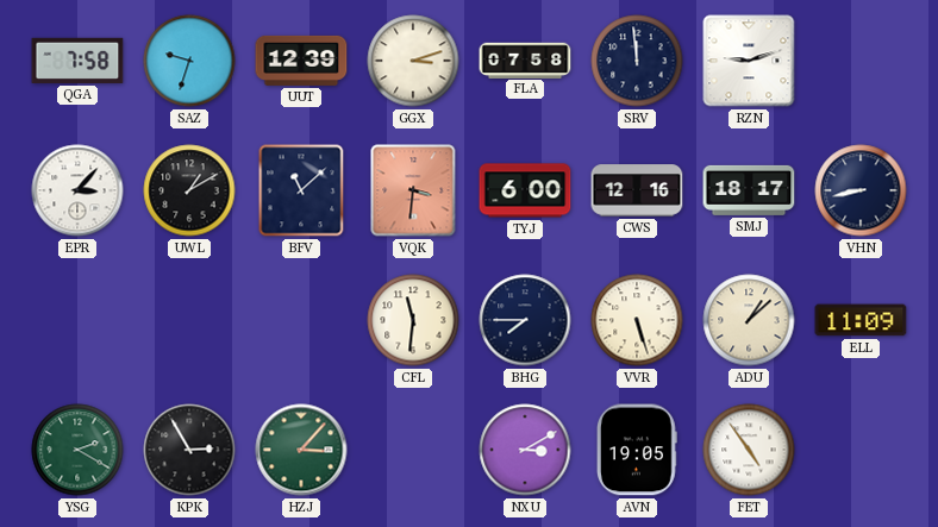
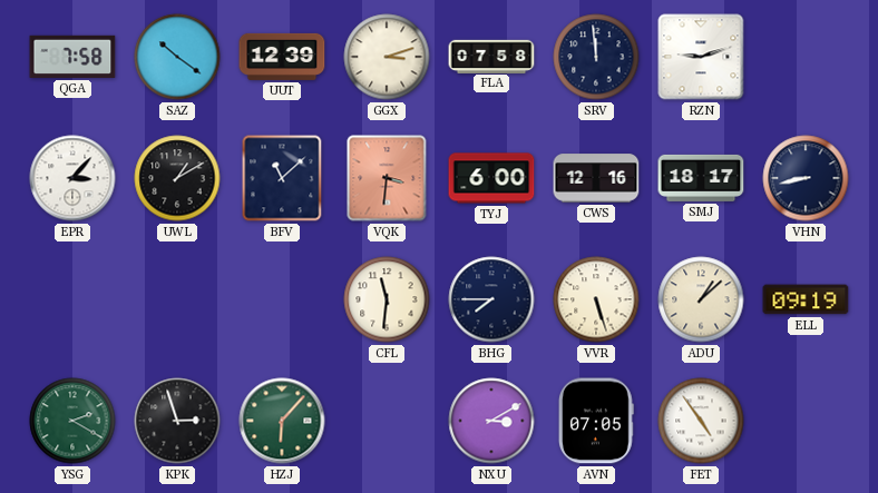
SAZ: 9:33 -> 10:21
ELL: 11:09 -> 09:19
KPK: 2:55 -> 2:57
HZJ: 3:07 -> 6:07
AVN: 19:05 -> 07:05
